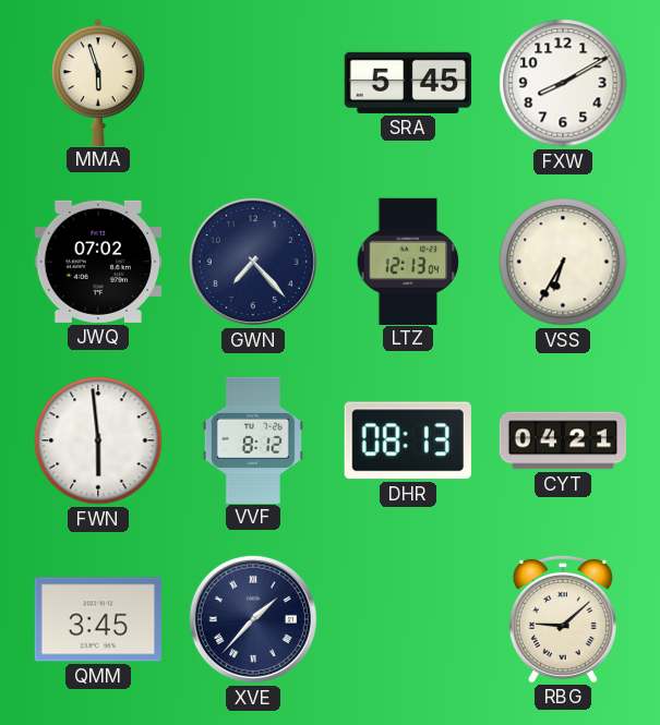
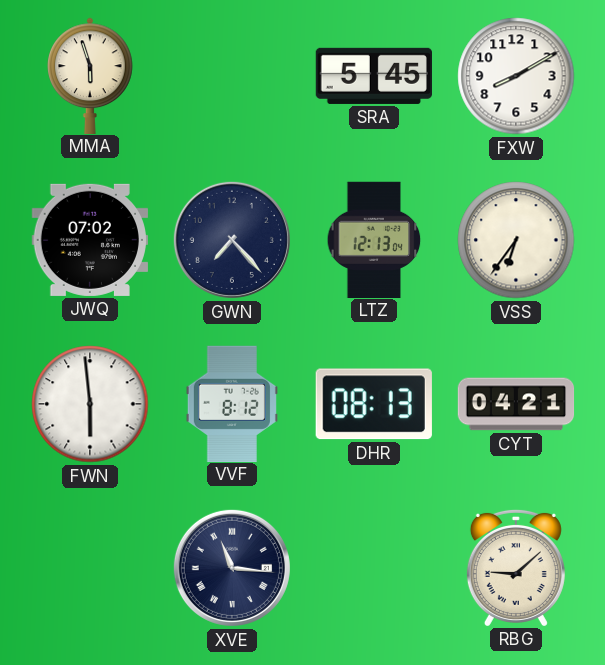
VSS: 6:35 -> 6:36
QMM: 3:45 -> none
XVE: 1:37 -> 11:16
